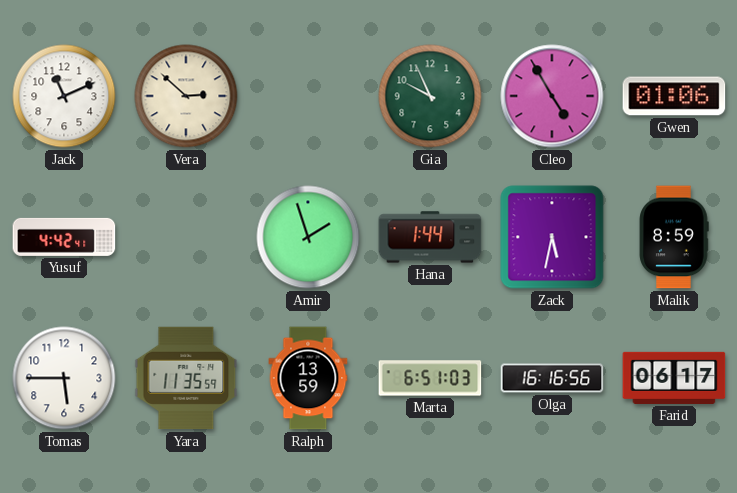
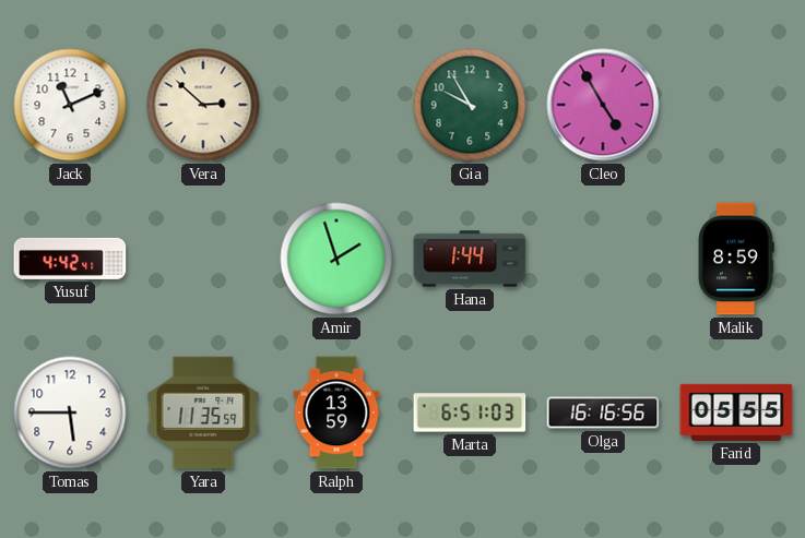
Gia: 9:56 -> 9:55
Gwen: 01:06 -> none
Zack: 5:32 -> none
Farid: 06:17 -> 05:55
